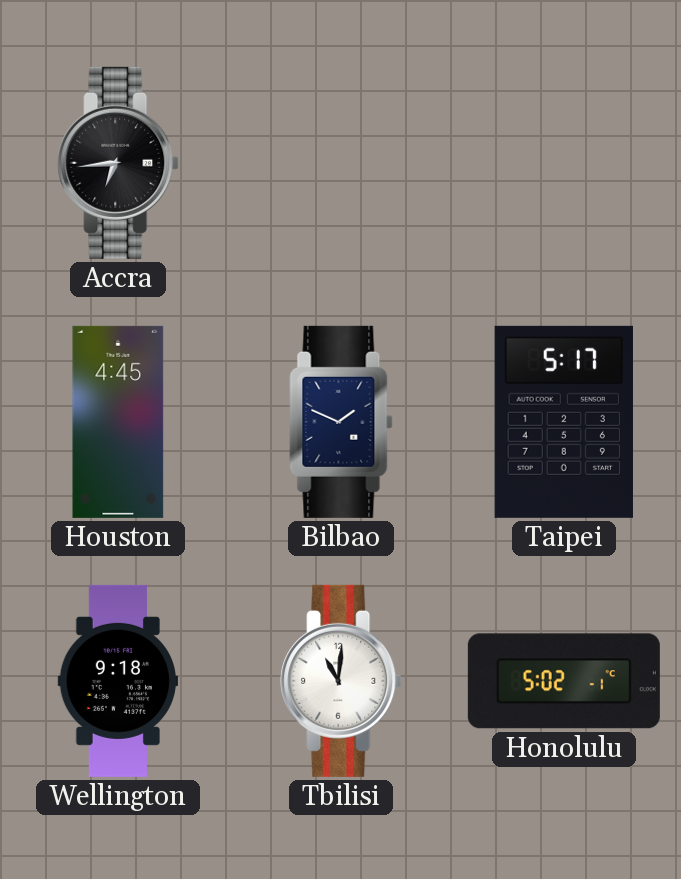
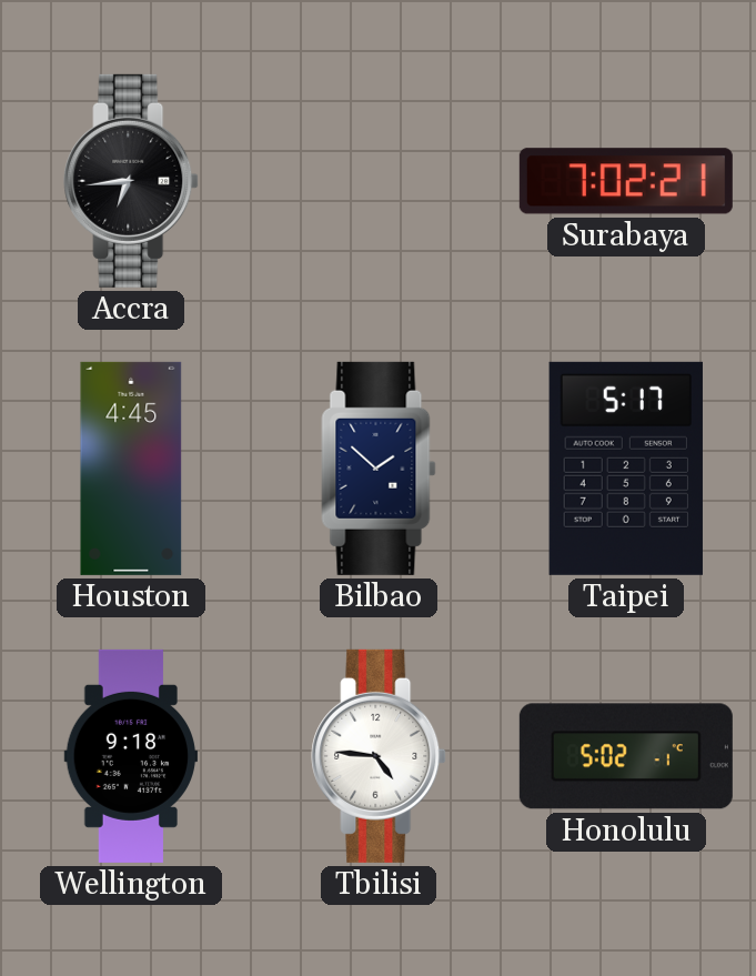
Surabaya: none -> 7:02
Bilbao: 1:49 -> 1:52
Tbilisi: 11:01 -> 4:46
